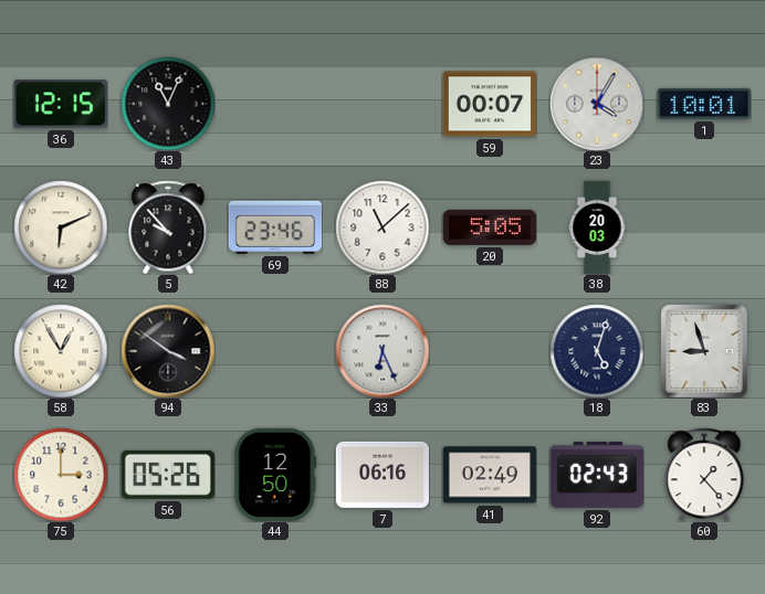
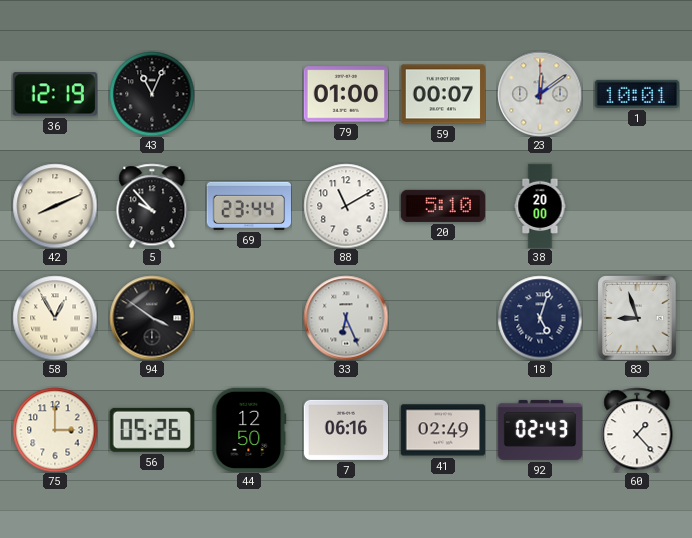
36: 12:15 -> 12:19
79: none -> 01:00
23: 4:05 -> 12:09
42: 6:11 -> 8:11
69: 23:46 -> 23:44
88: 11:08 -> 11:10
20: 5:05 -> 5:10
38: 20:03 -> 20:00
